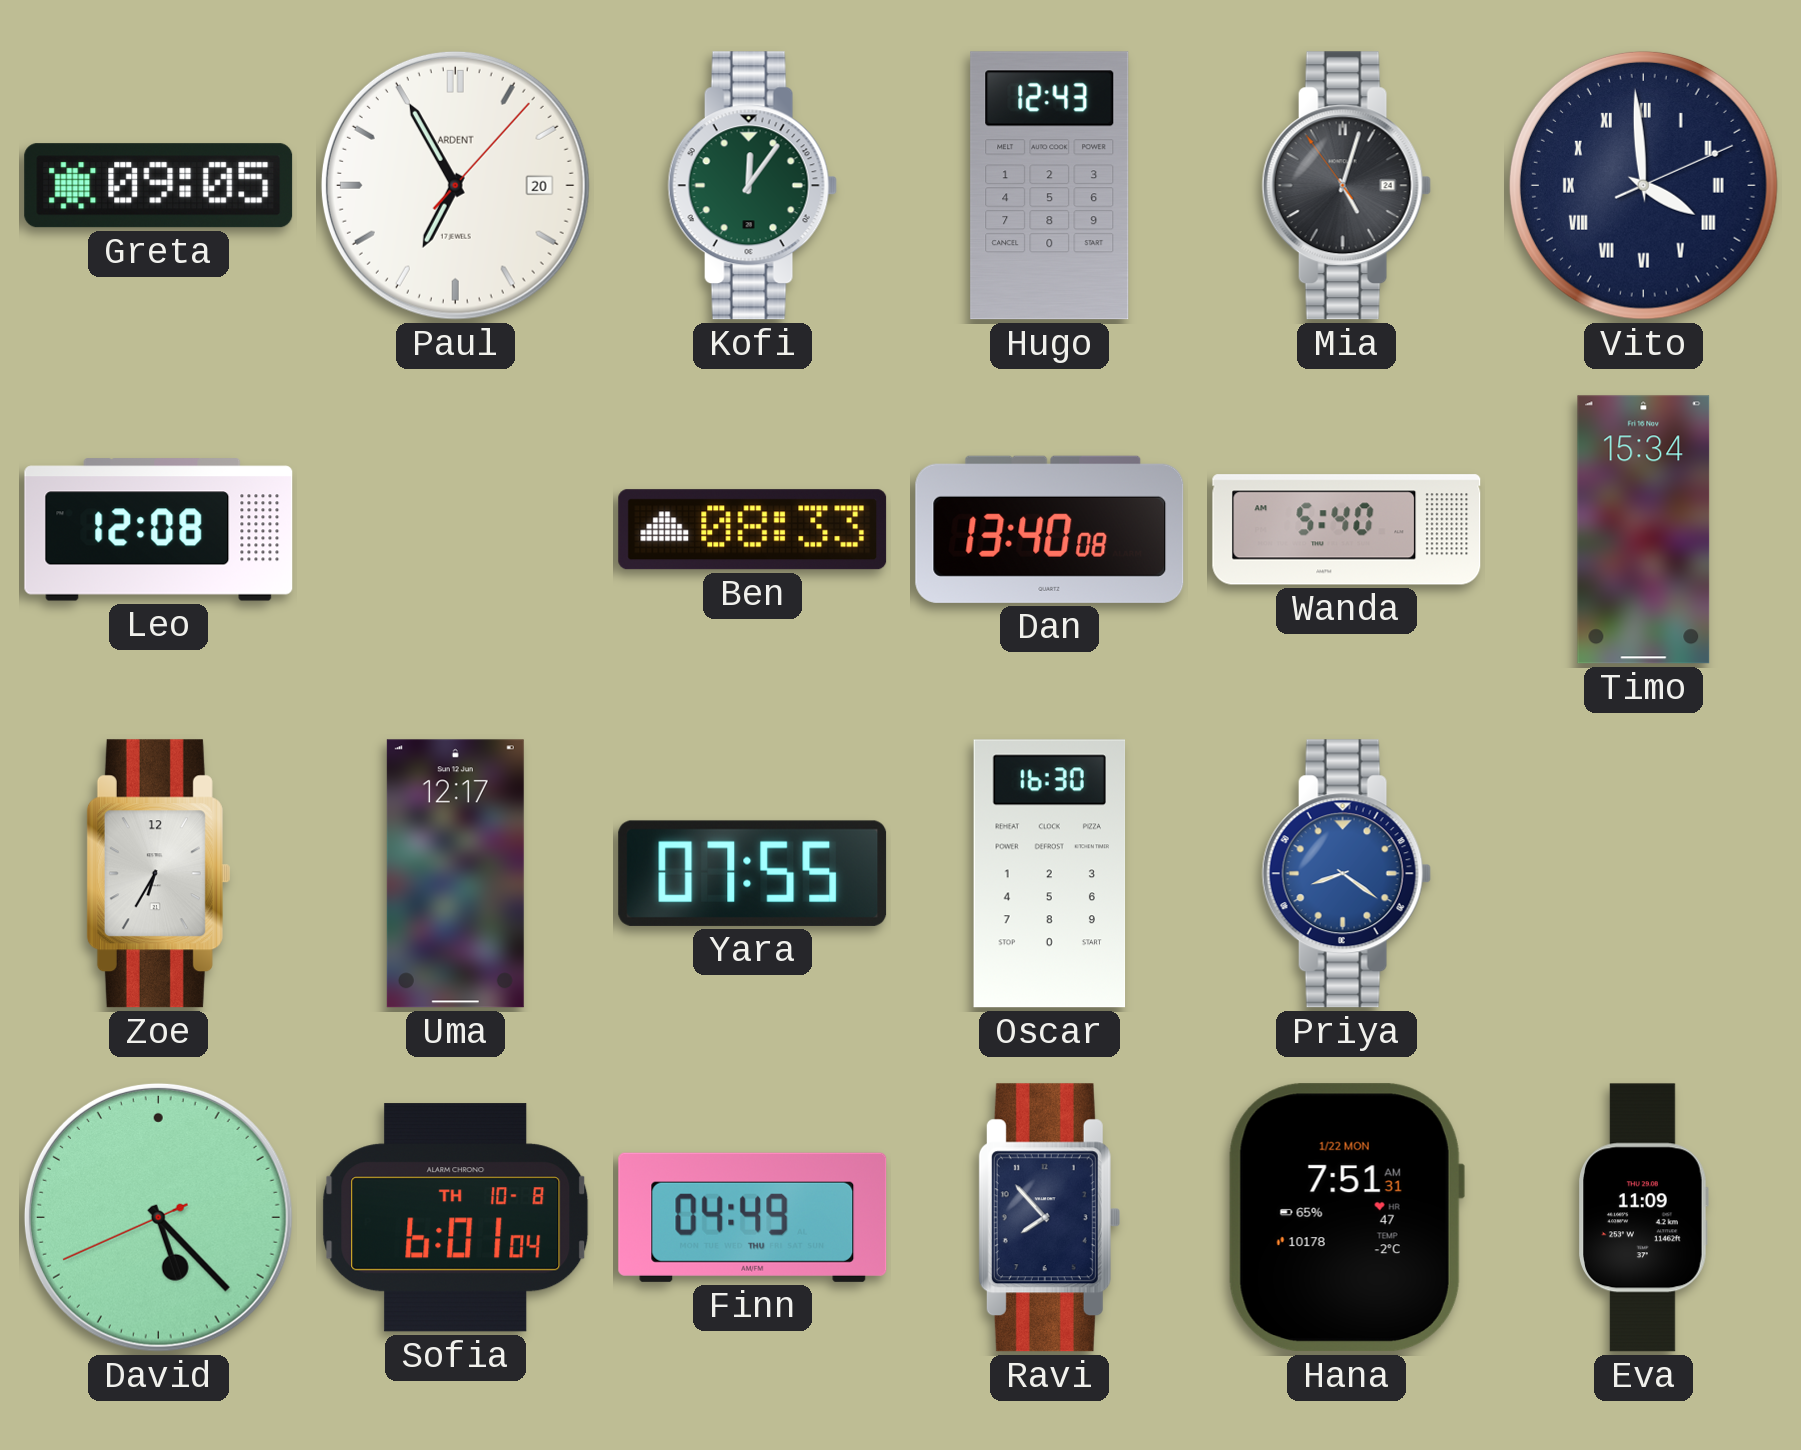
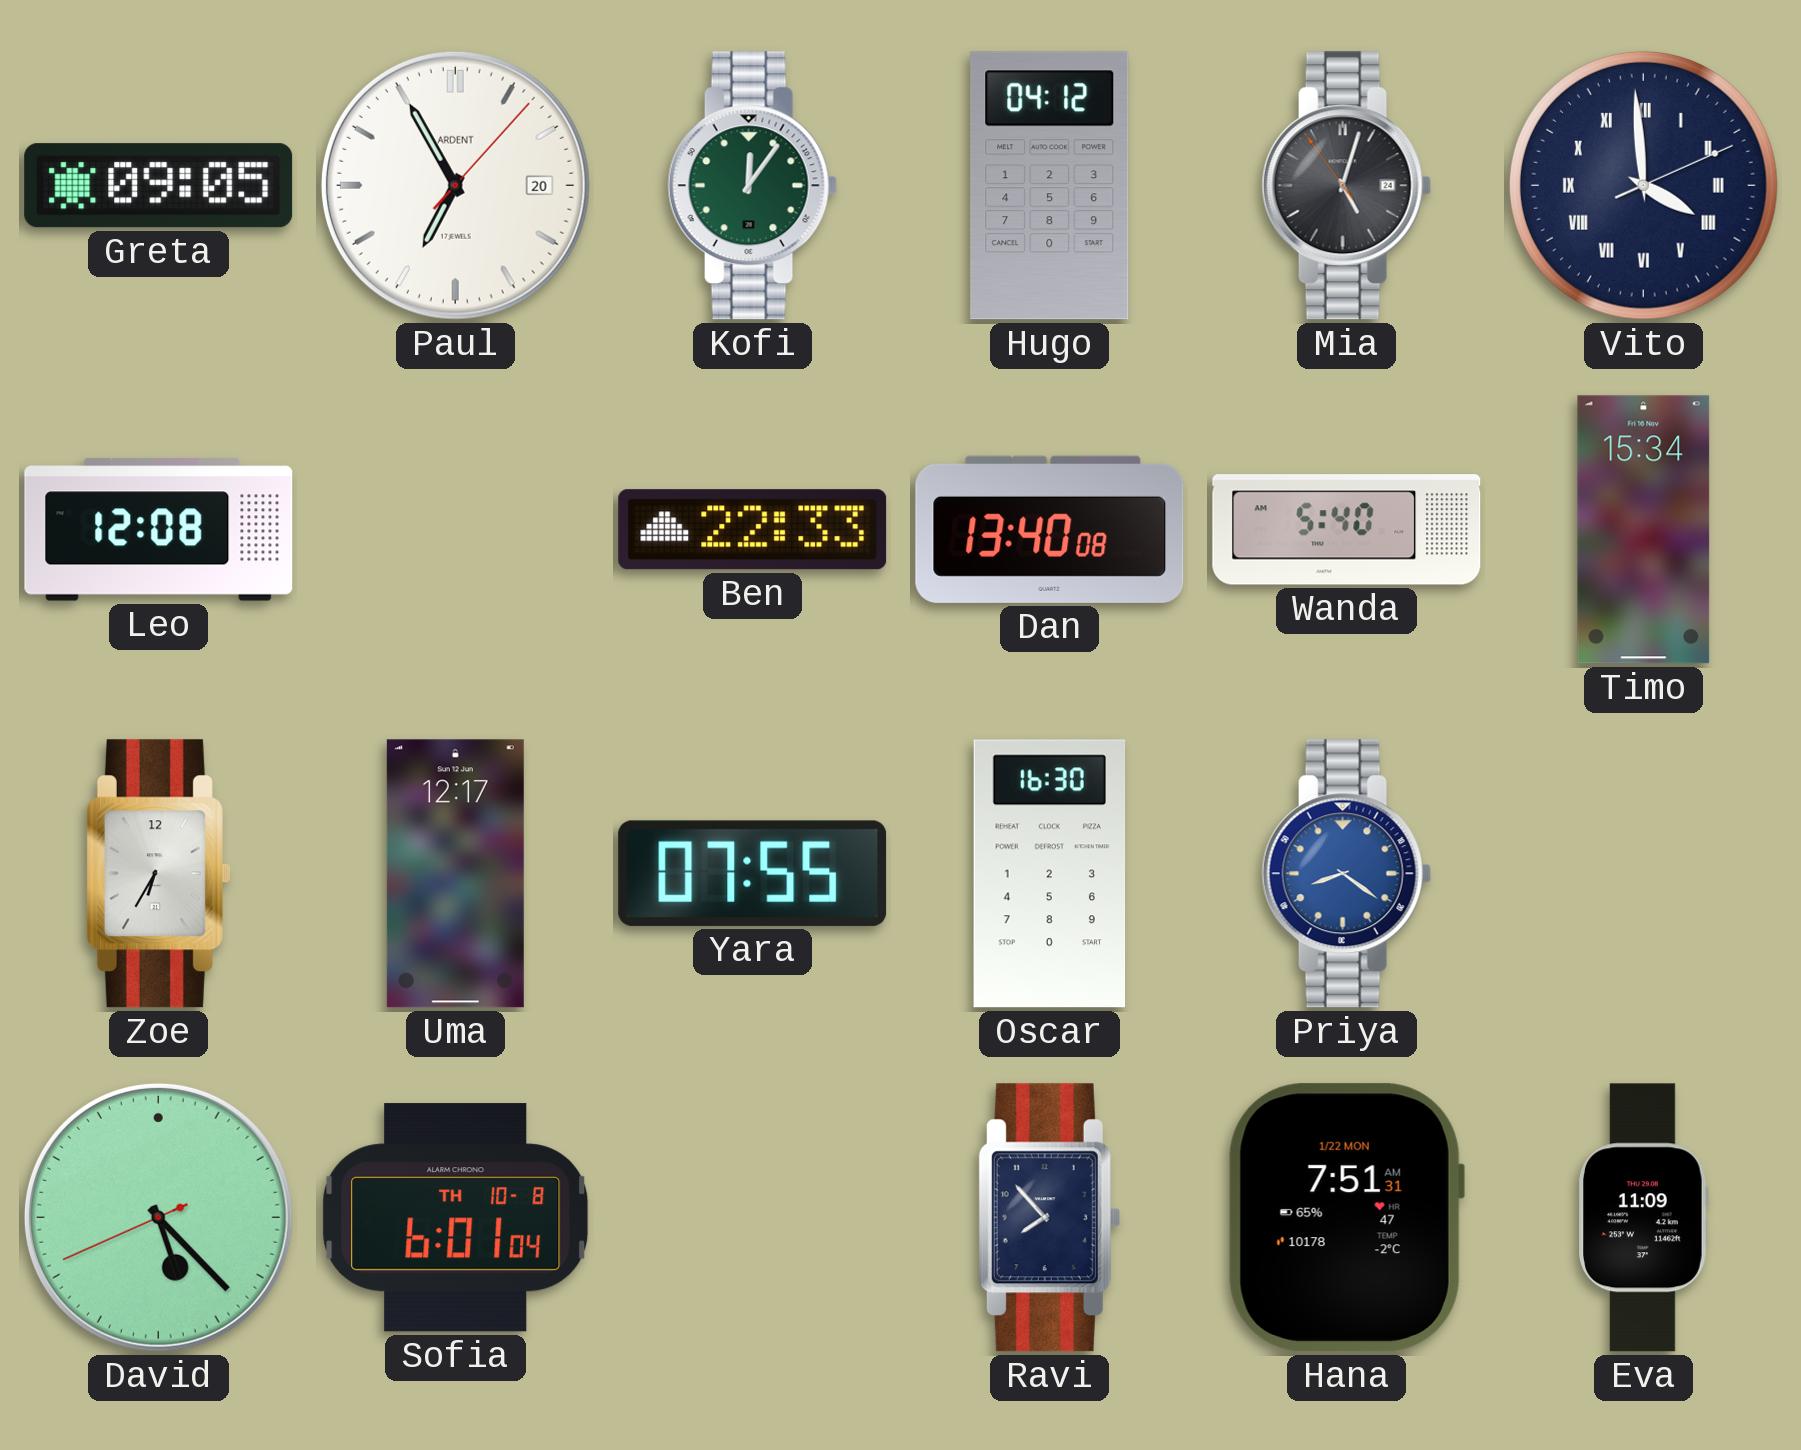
Hugo: 12:43 -> 04:12
Ben: 08:33 -> 22:33
Finn: 04:49 -> none
